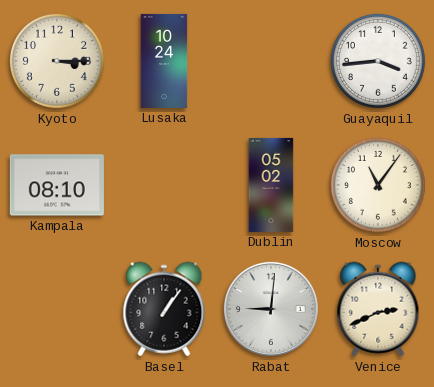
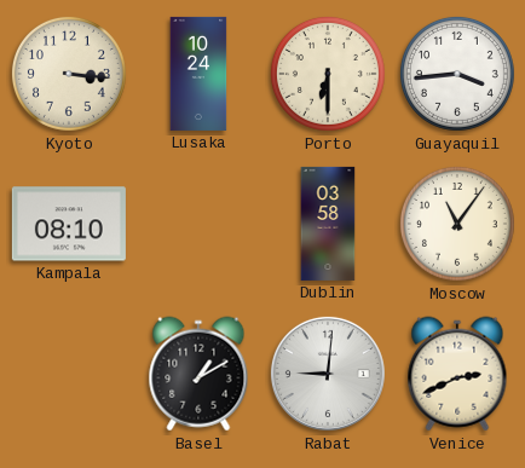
Kyoto: 3:15 -> 3:16
Porto: none -> 6:30
Dublin: 05:02 -> 03:58
Basel: 1:06 -> 1:10
